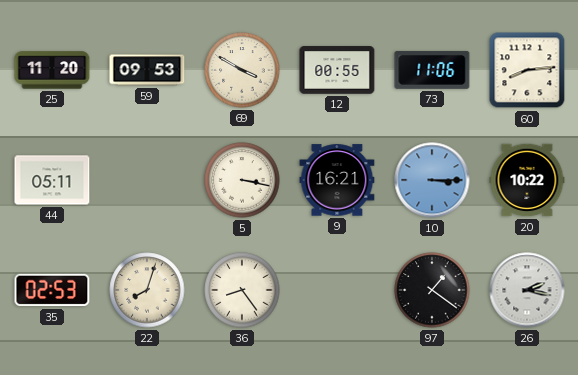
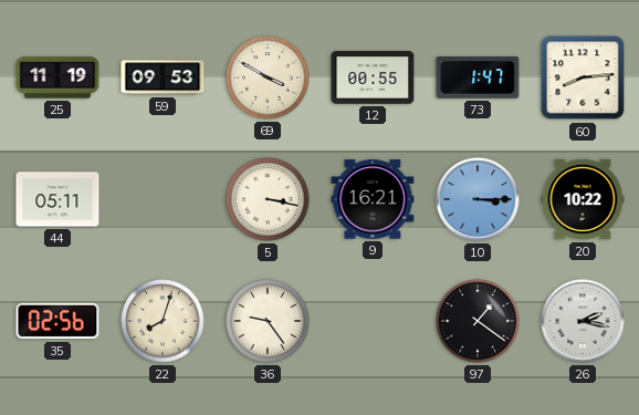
25: 11:20 -> 11:19
73: 11:06 -> 1:47
35: 02:53 -> 02:56
36: 8:24 -> 9:24
